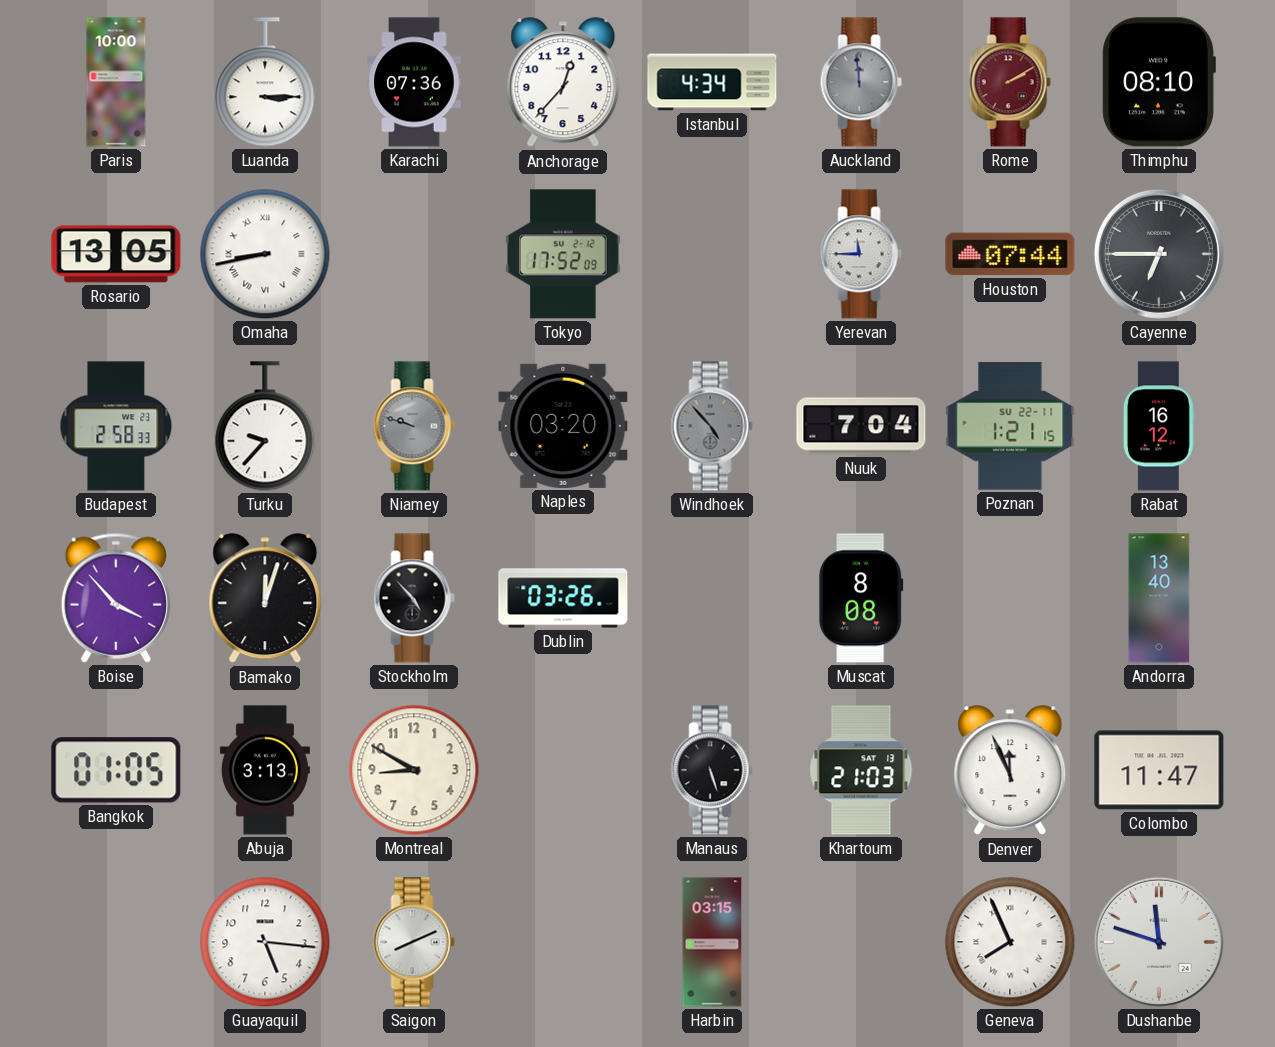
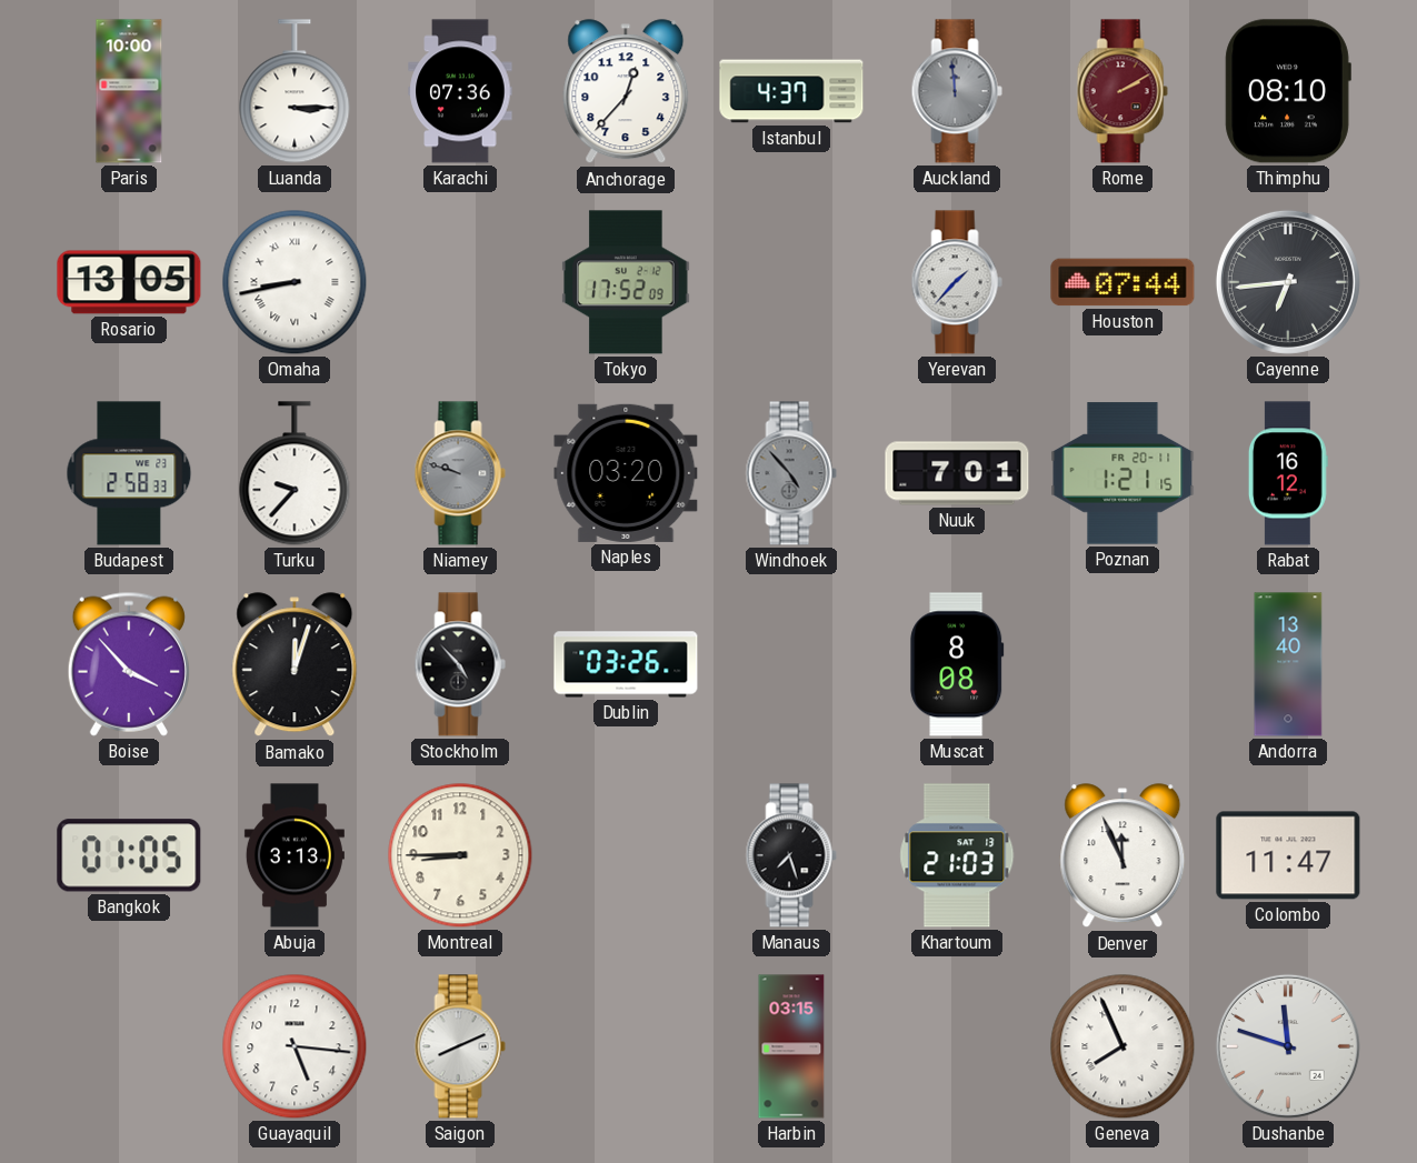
Istanbul: 4:34 -> 4:37
Yerevan: 11:45 -> 1:37
Cayenne: 6:45 -> 6:44
Nuuk: 7:04 -> 7:01
Poznan date: SU 22-11 -> FR 20-11
Montreal: 8:50 -> 8:45
Manaus: 5:27 -> 7:27
